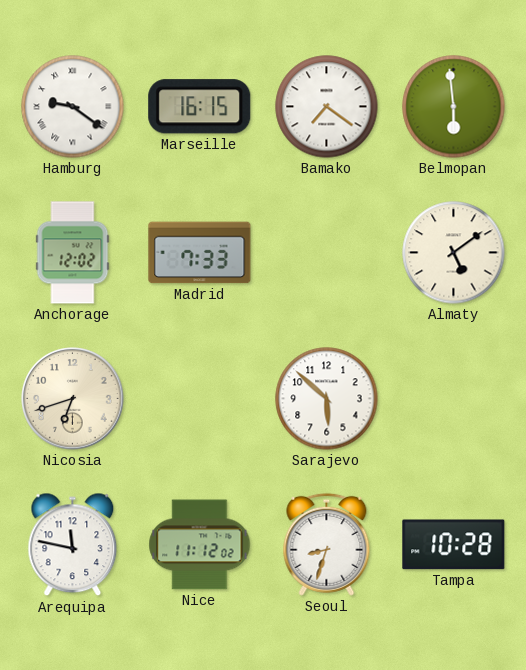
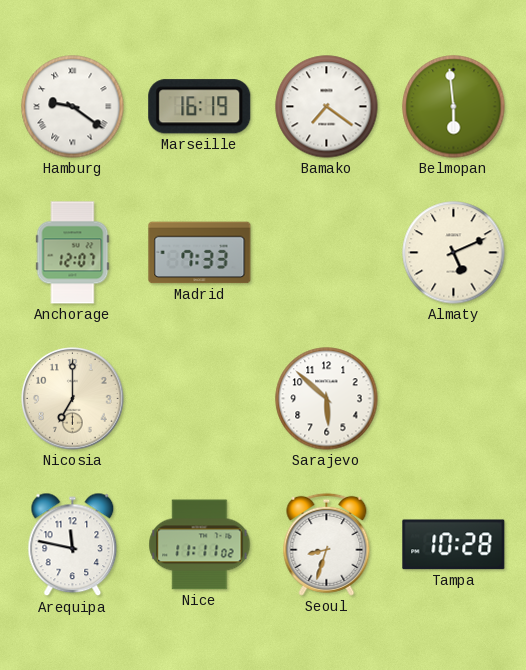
Marseille: 16:15 -> 16:19
Anchorage: 12:02 -> 12:07
Almaty: 5:09 -> 5:11
Nicosia: 6:42 -> 7:00
Nice: 11:12 -> 11:11
